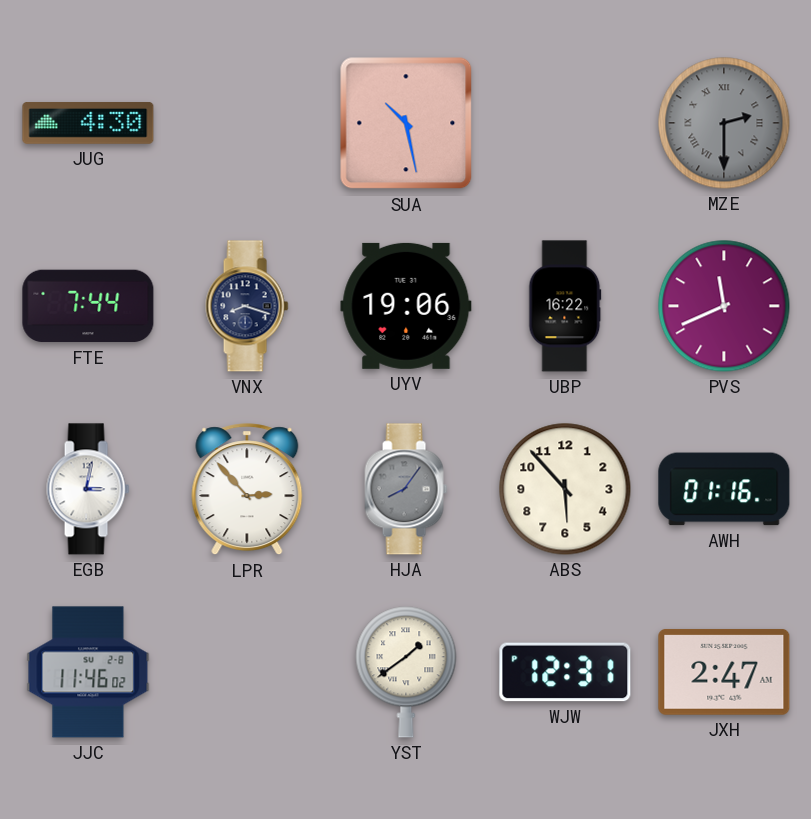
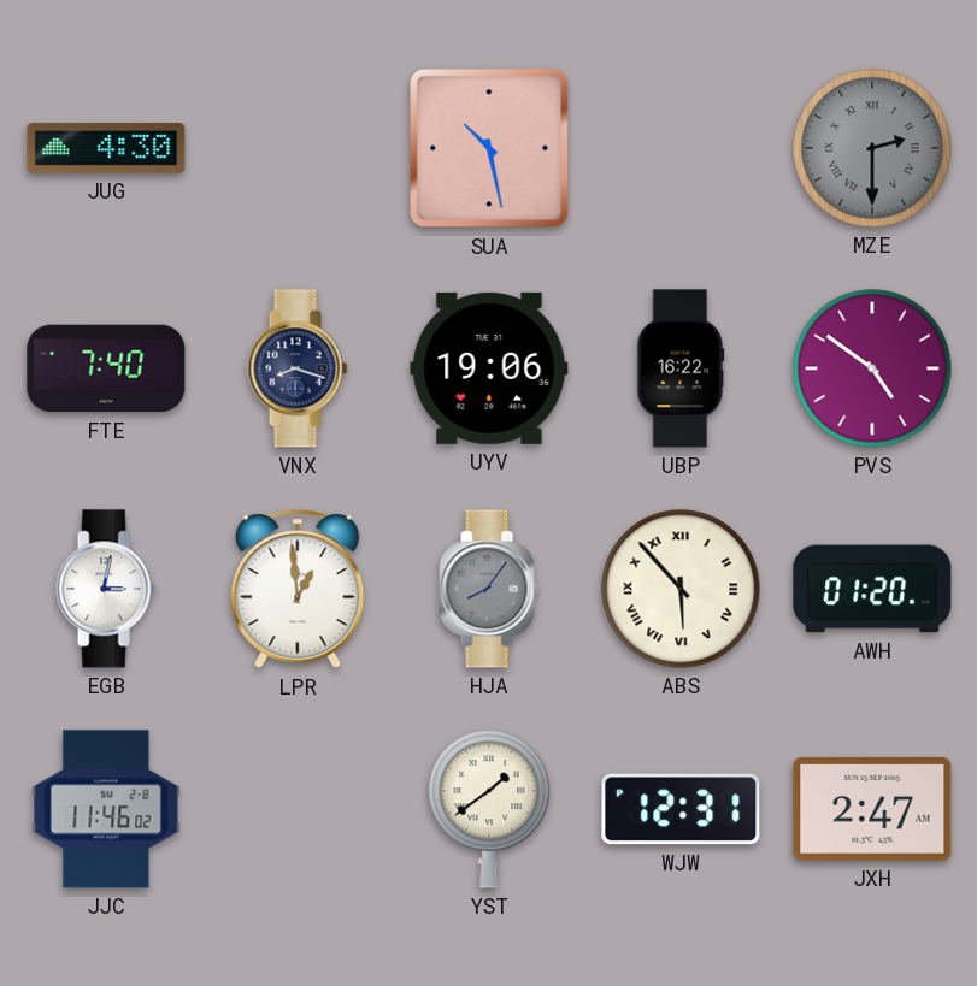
FTE: 7:44 -> 7:40
PVS: 11:41 -> 4:51
LPR: 2:53 -> 12:59
ABS numerals: Arabic -> Roman
AWH: 01:16 -> 01:20
